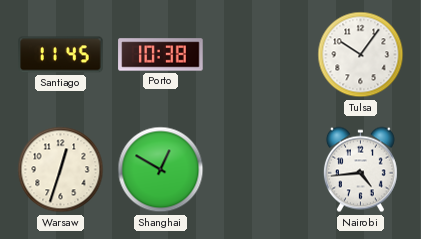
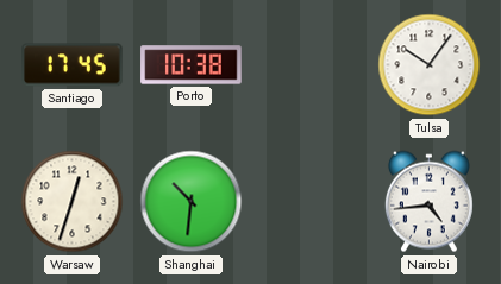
Santiago: 11:45 -> 17:45
Shanghai: 12:50 -> 10:31
